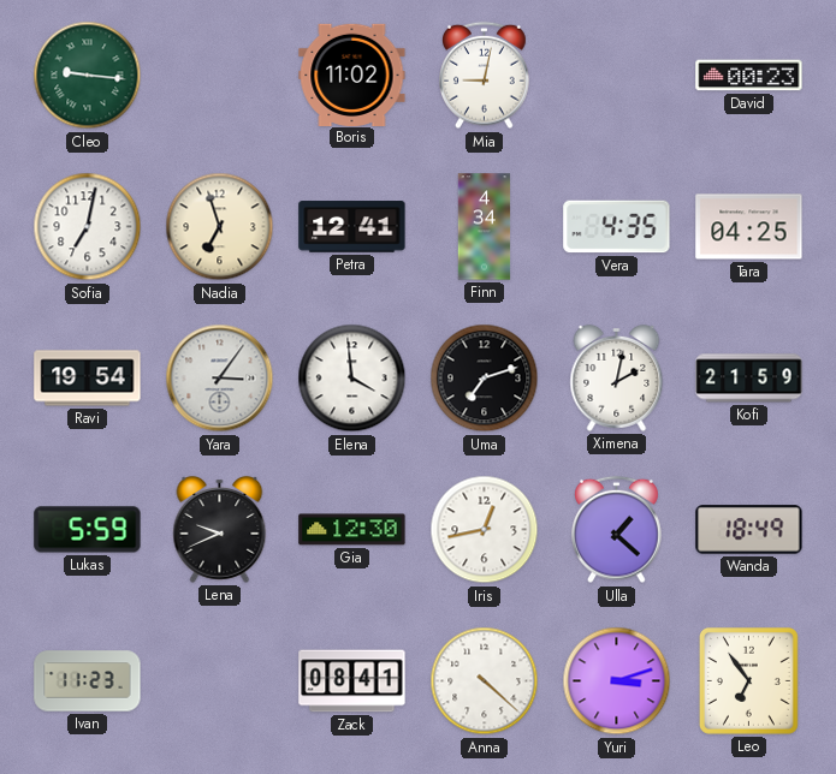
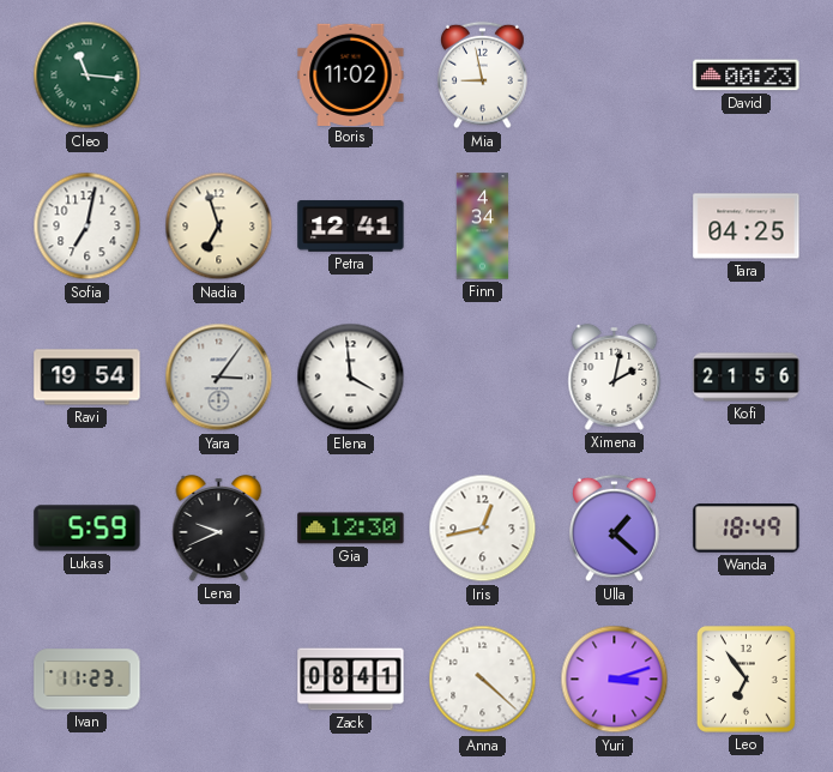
Cleo: 9:16 -> 11:16
Mia: 9:02 -> 8:58
Vera: 4:35 -> none
Uma: 7:12 -> none
Kofi: 21:59 -> 21:56
